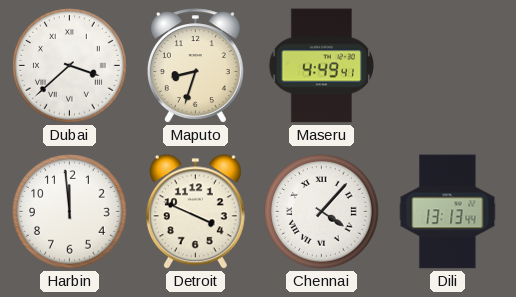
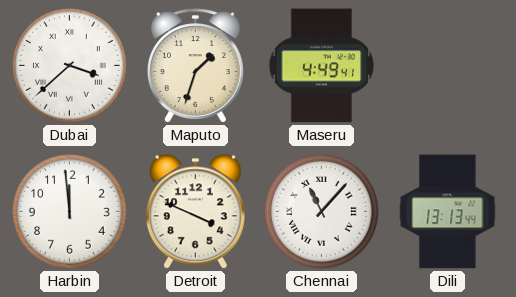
Maputo: 8:33 -> 1:33
Chennai: 4:07 -> 11:07
